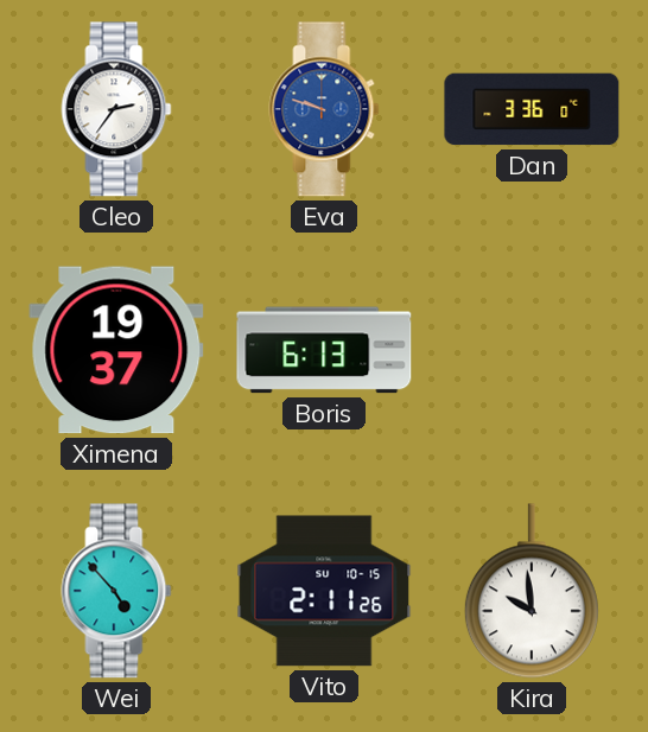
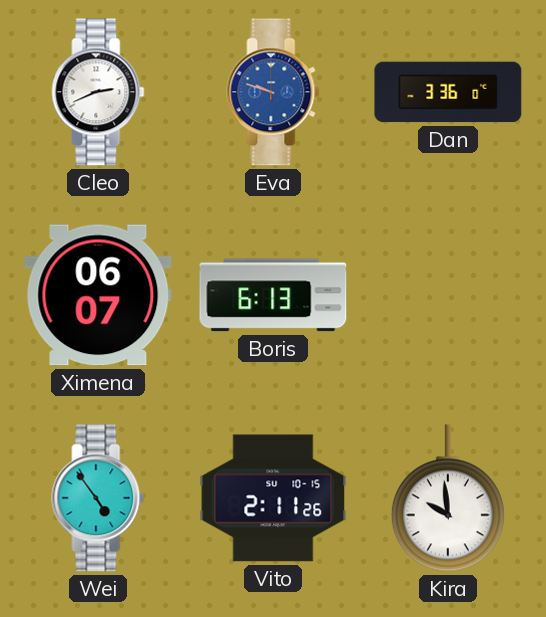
Cleo: 2:36 -> 2:41
Ximena: 19:37 -> 06:07
Wei: 4:53 -> 4:54
